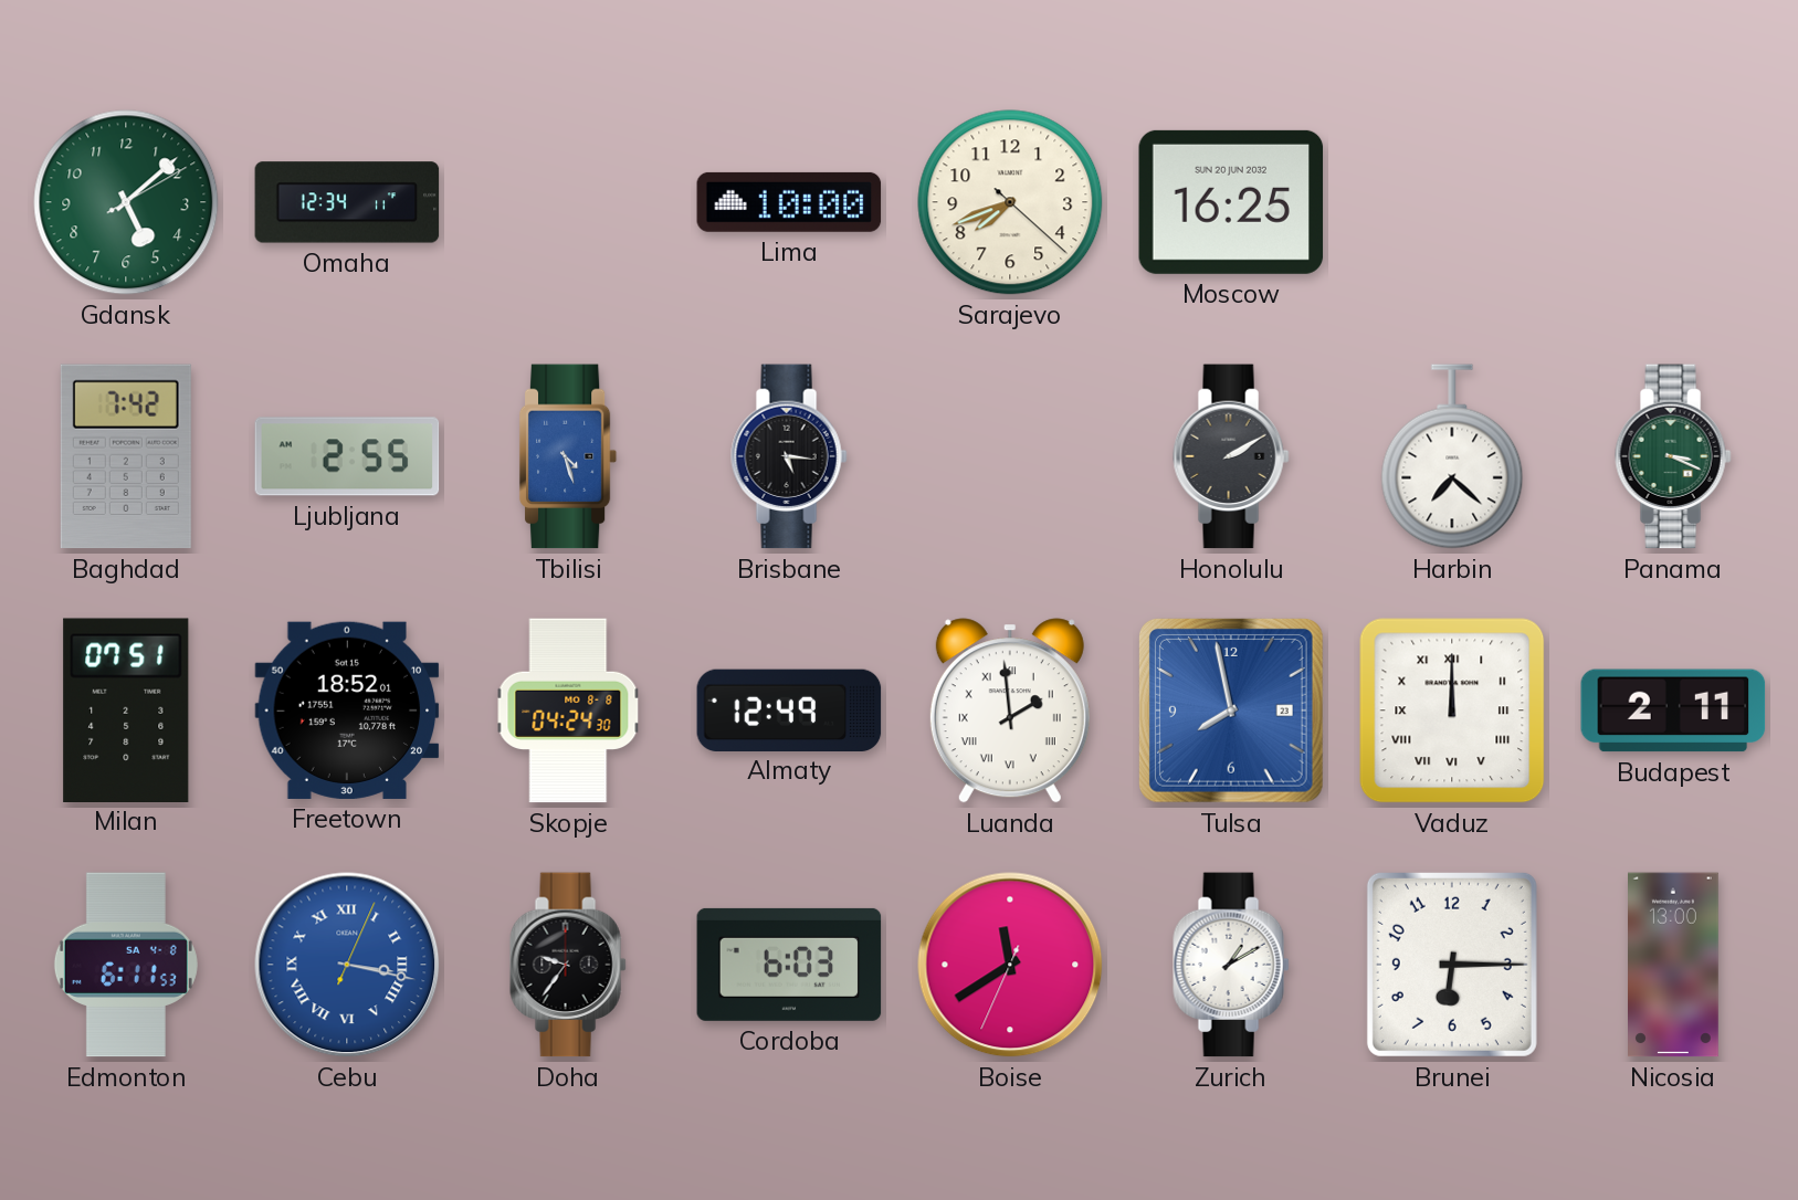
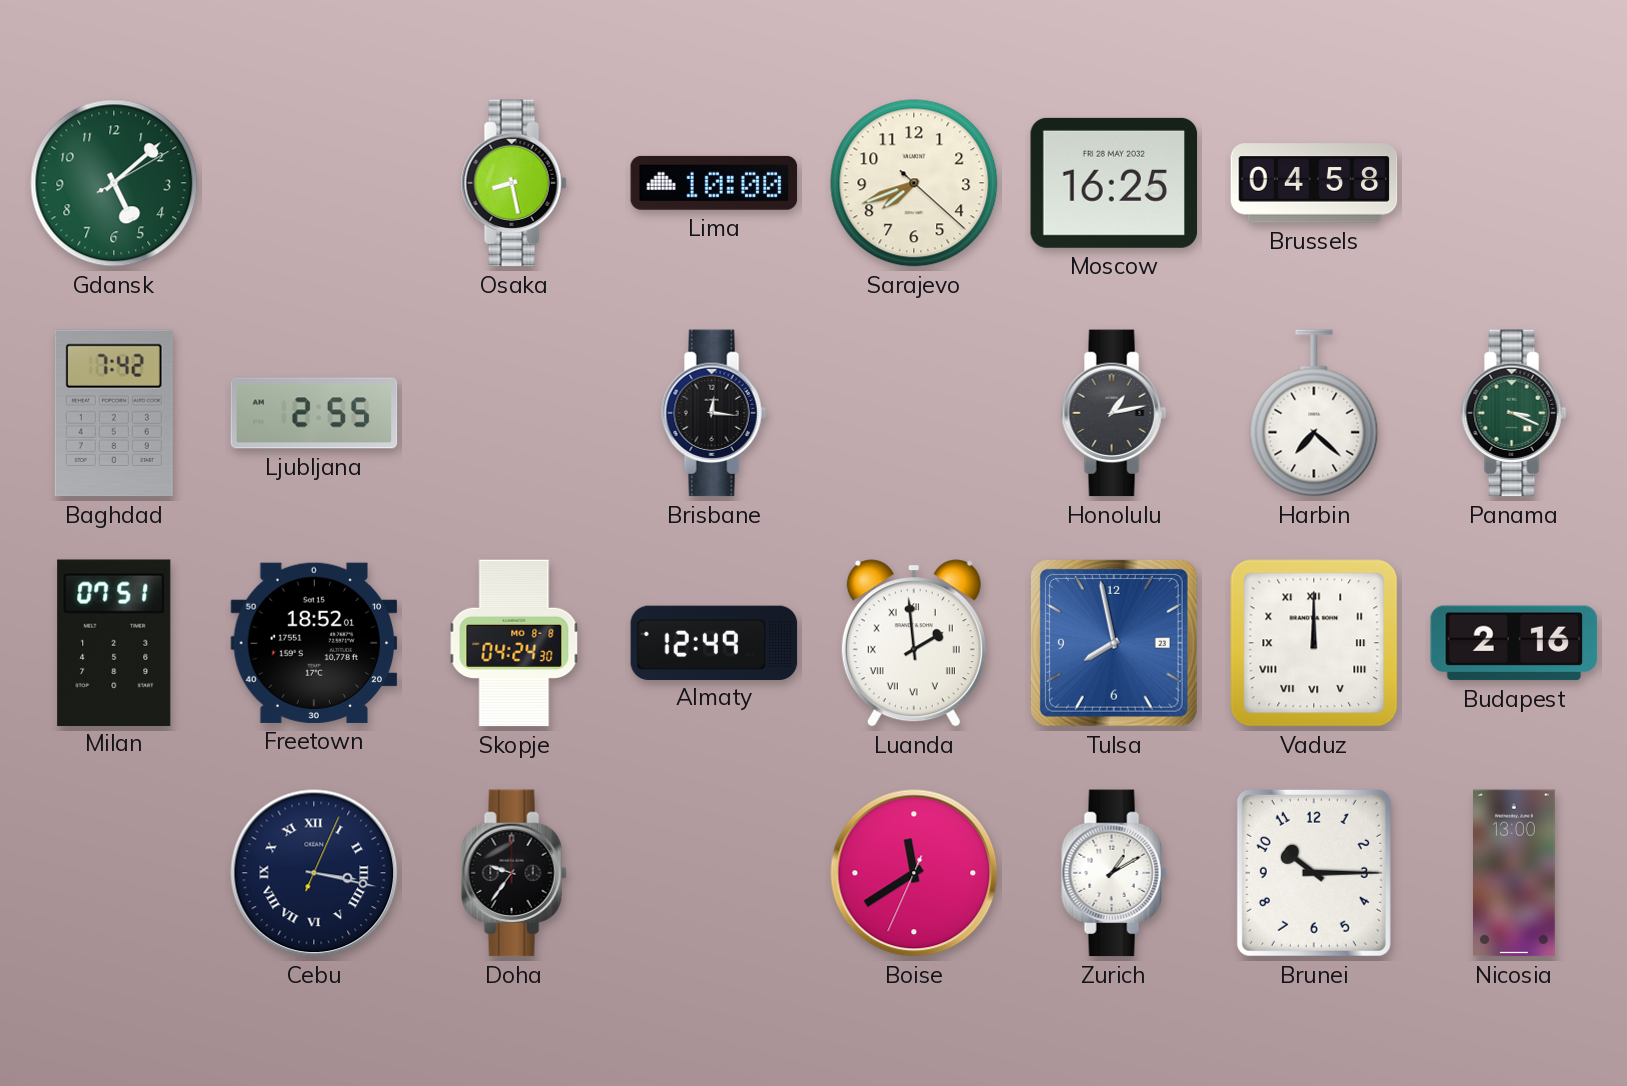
Omaha: 12:34 -> none
Osaka: none -> 8:28
Moscow date: SUN 20 JUN 2032 -> FRI 28 MAY 2032
Brussels: none -> 04:58
Tbilisi: 4:27 -> none
Brisbane: 5:16 -> 12:16
Honolulu: 2:10 -> 1:13
Budapest: 2:11 -> 2:16
Edmonton: 6:11 -> none
Cebu dial: blue -> navy
Cordoba: 6:03 -> none
Brunei: 6:15 -> 10:15
